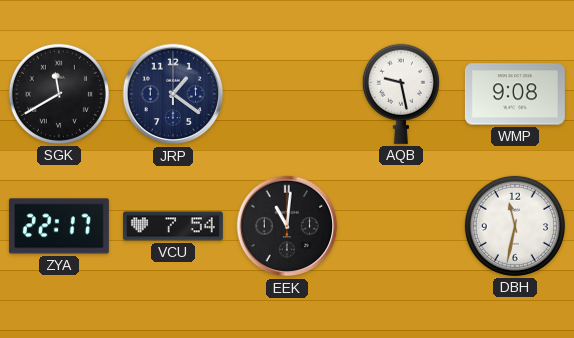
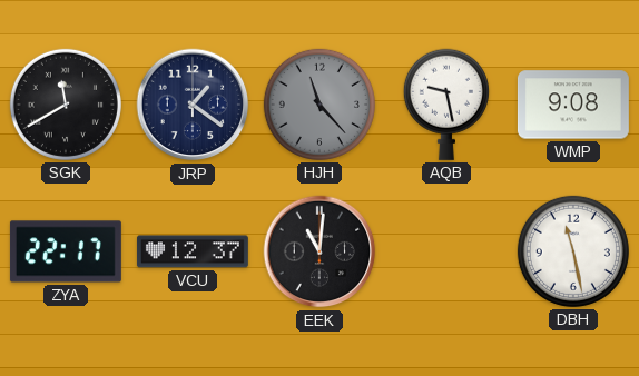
HJH: none -> 11:23
VCU: 7:54 -> 12:37
DBH: 11:32 -> 11:28
